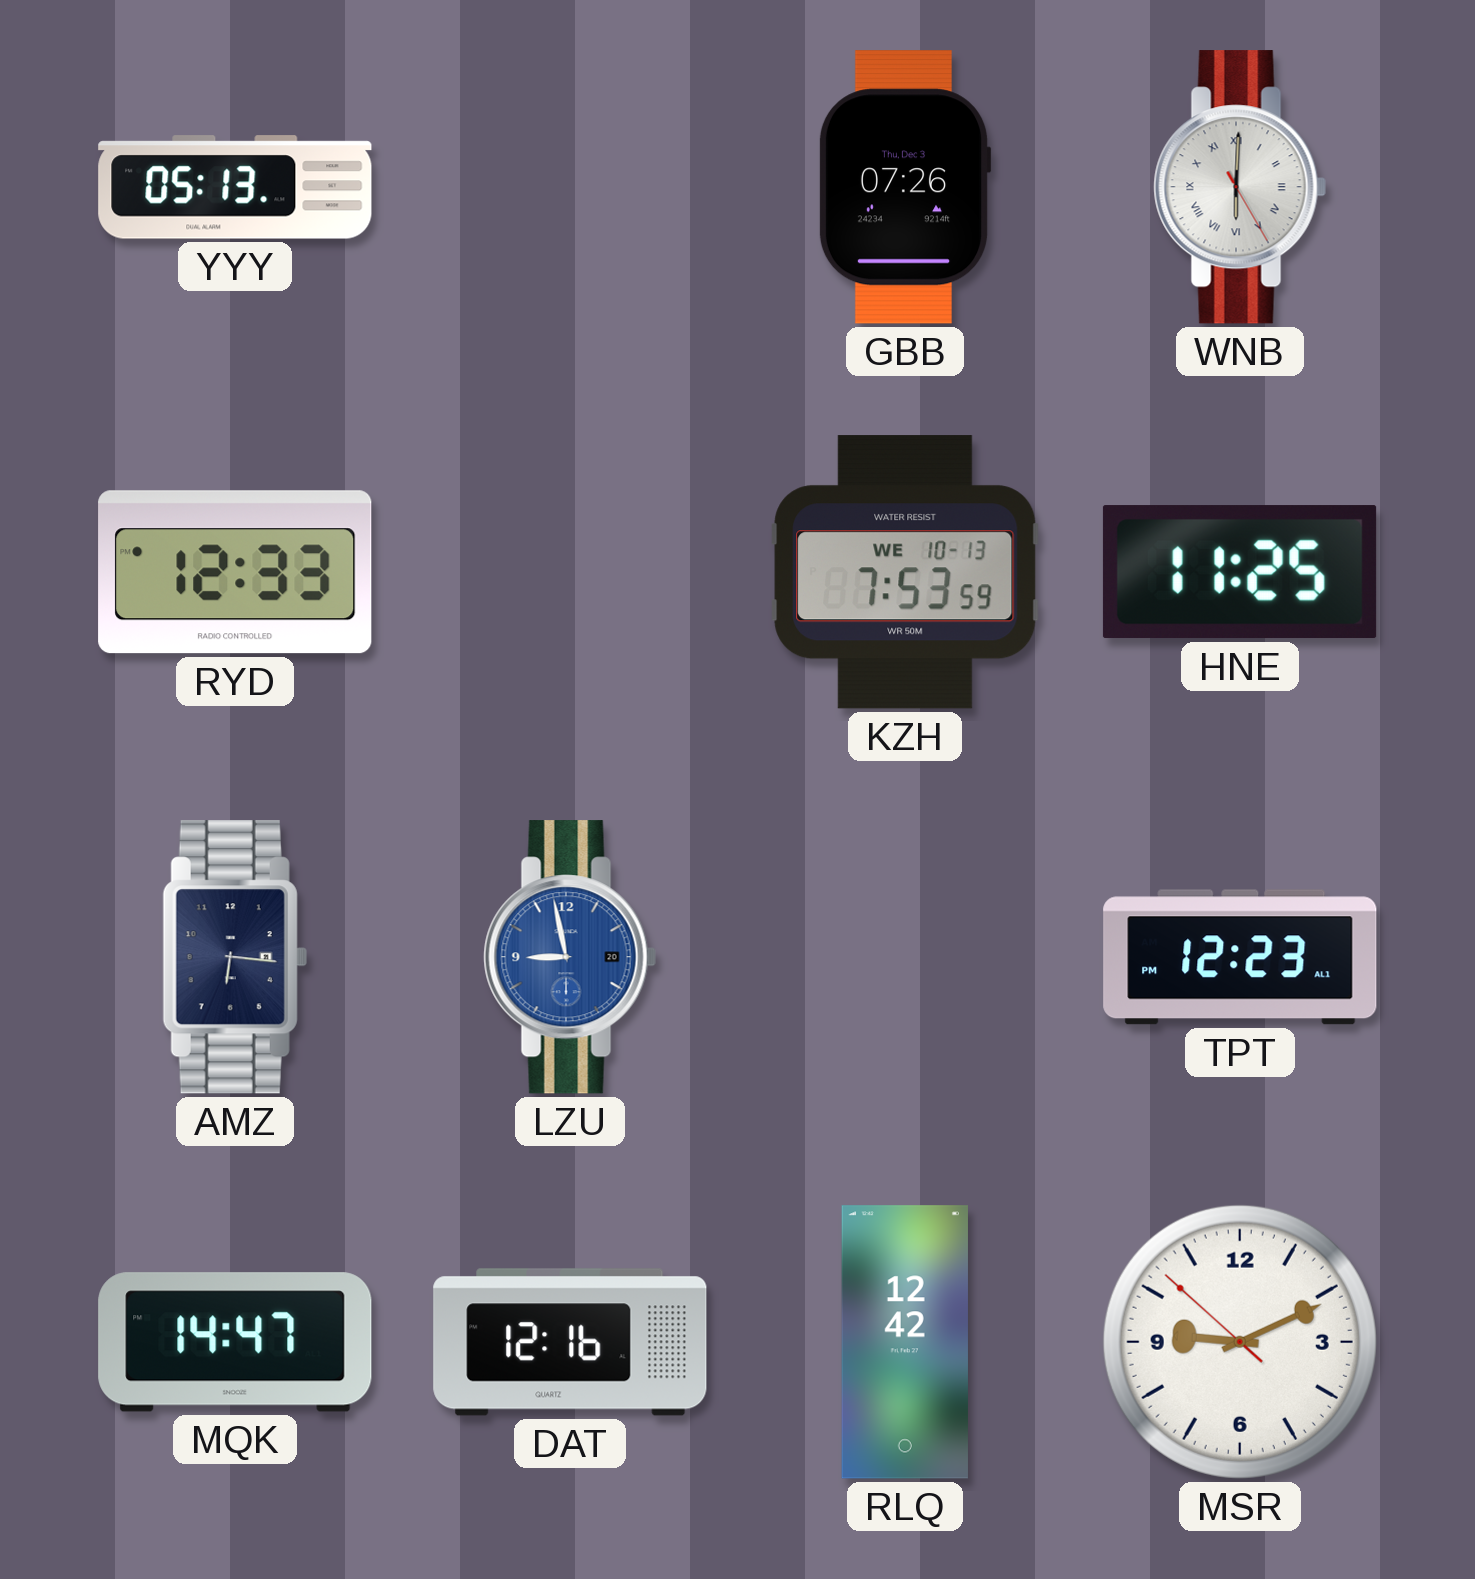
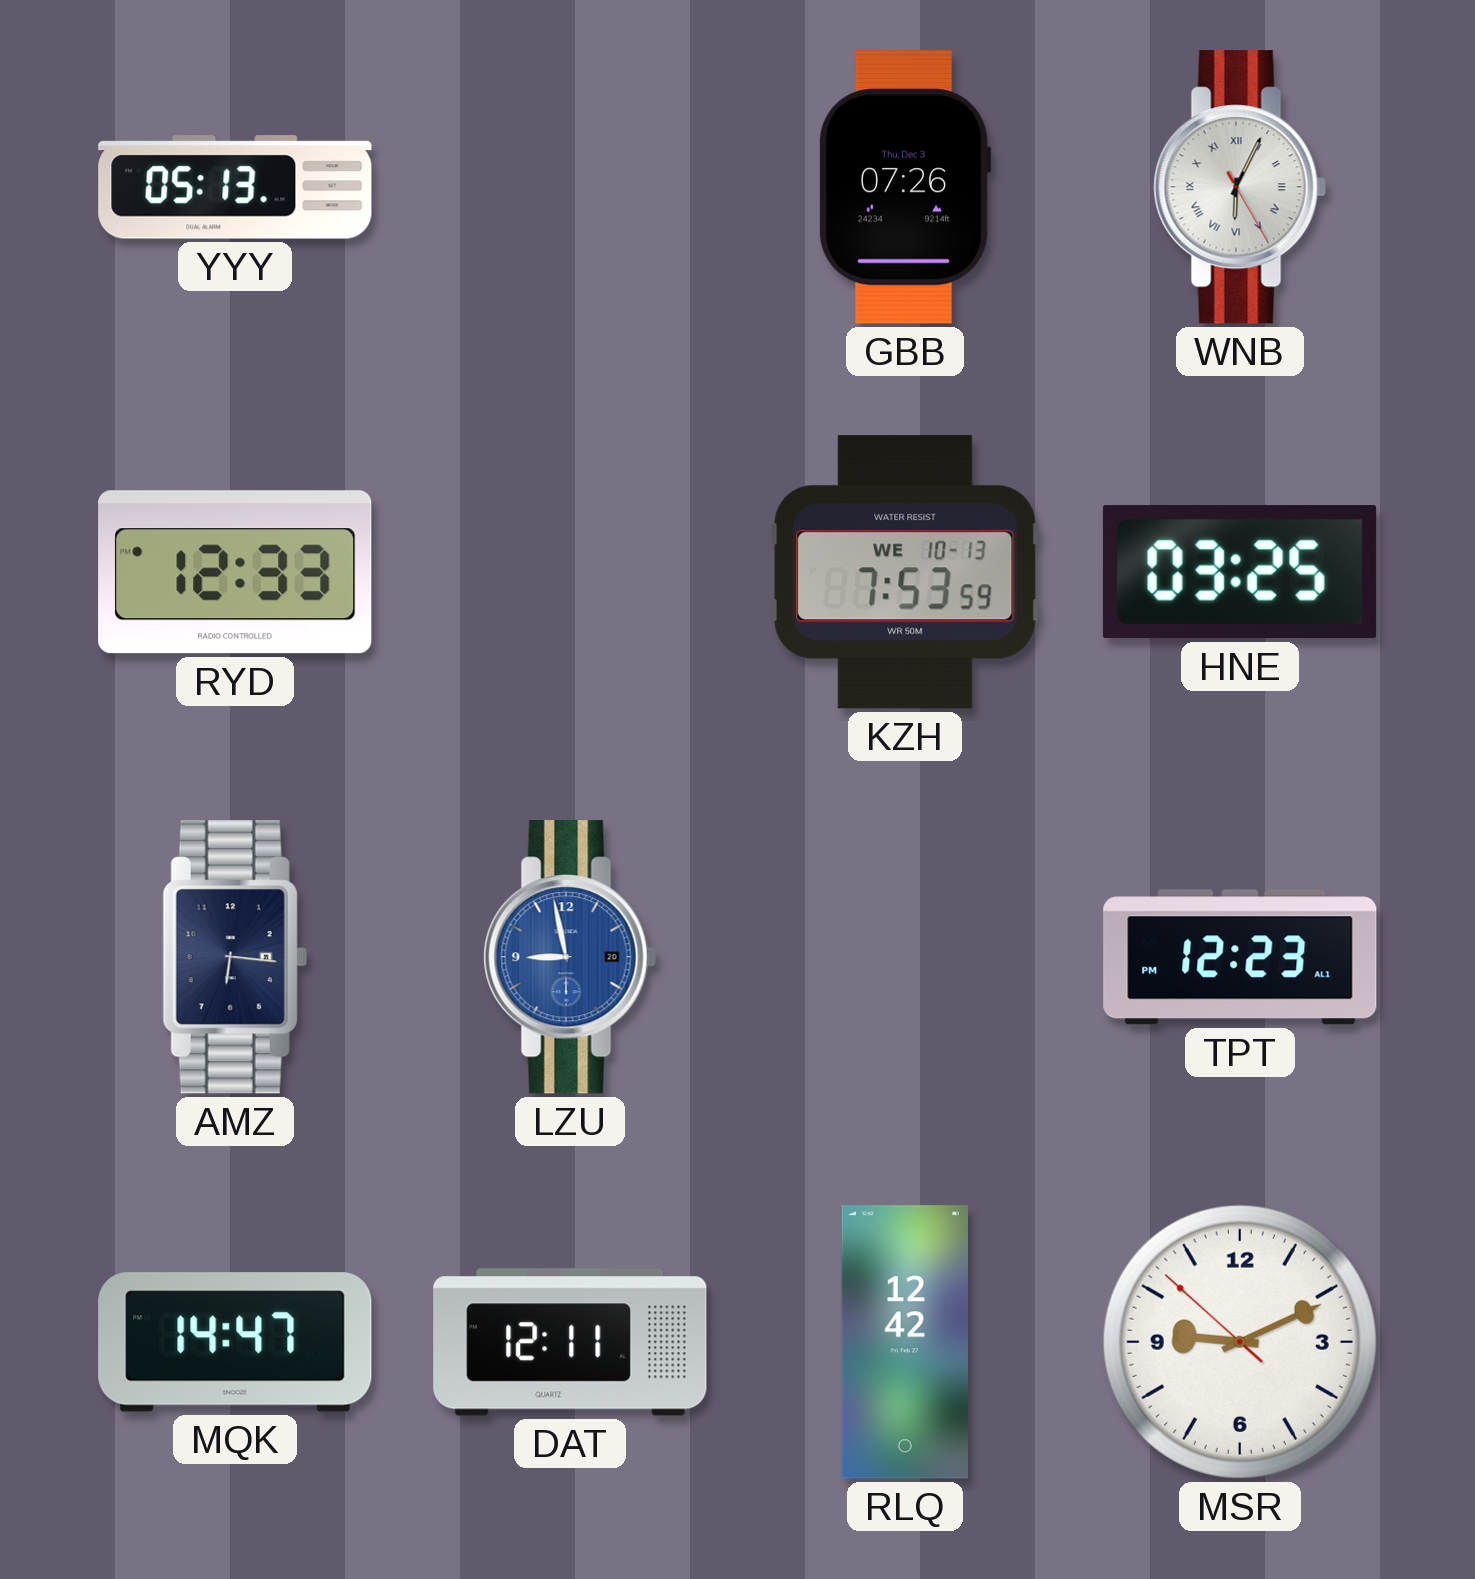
WNB: 6:00 -> 6:04
HNE: 11:25 -> 03:25
DAT: 12:16 -> 12:11
